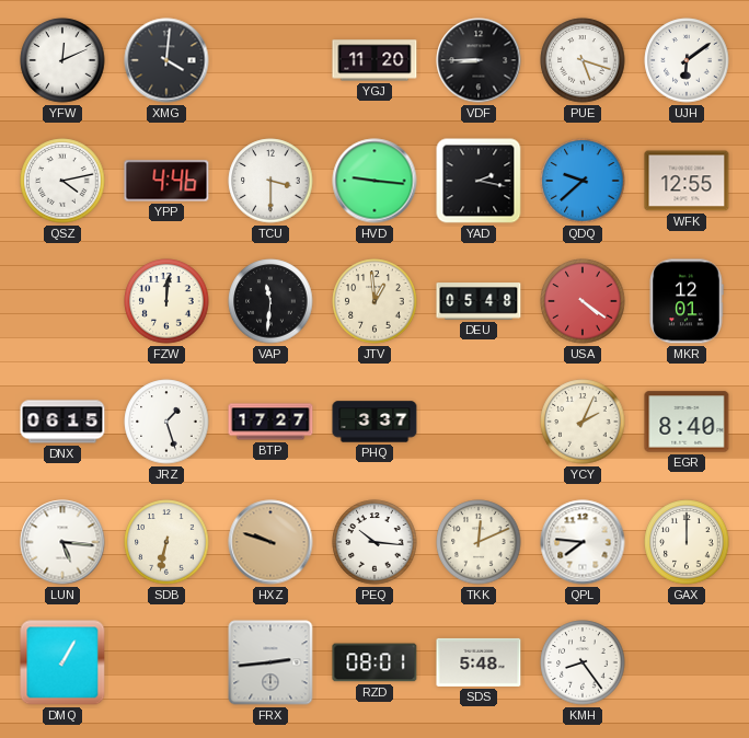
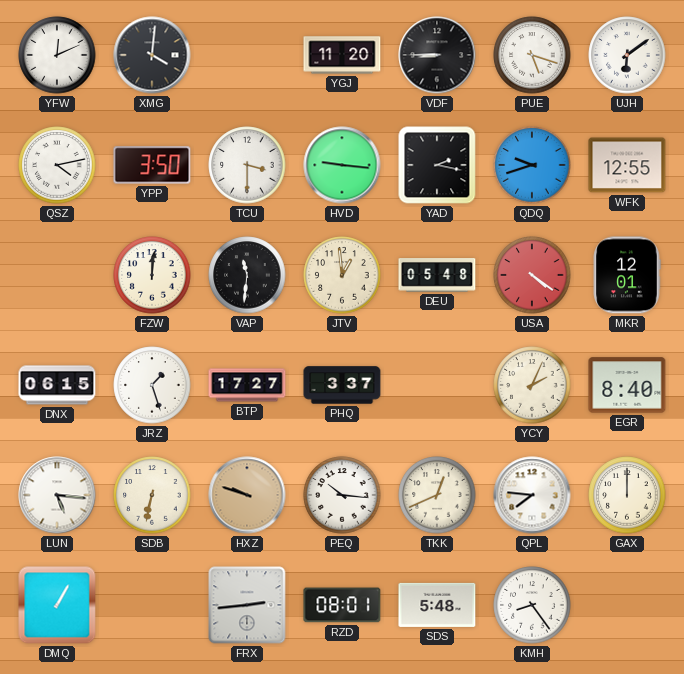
YPP: 4:46 -> 3:50
QDQ: 9:38 -> 9:42
TKK: 12:11 -> 12:41
